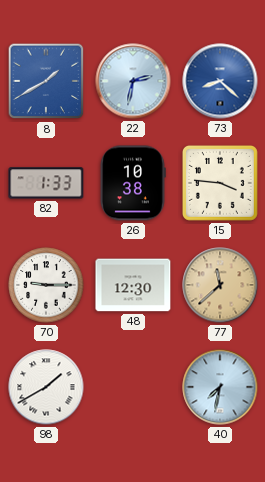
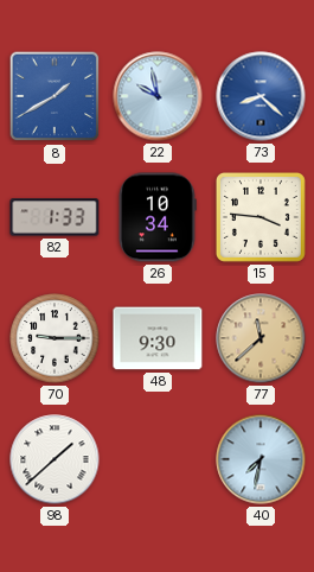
22: 2:32 -> 9:58
26: 10:38 -> 10:34
48: 12:30 -> 9:30
98: 1:40 -> 1:38
